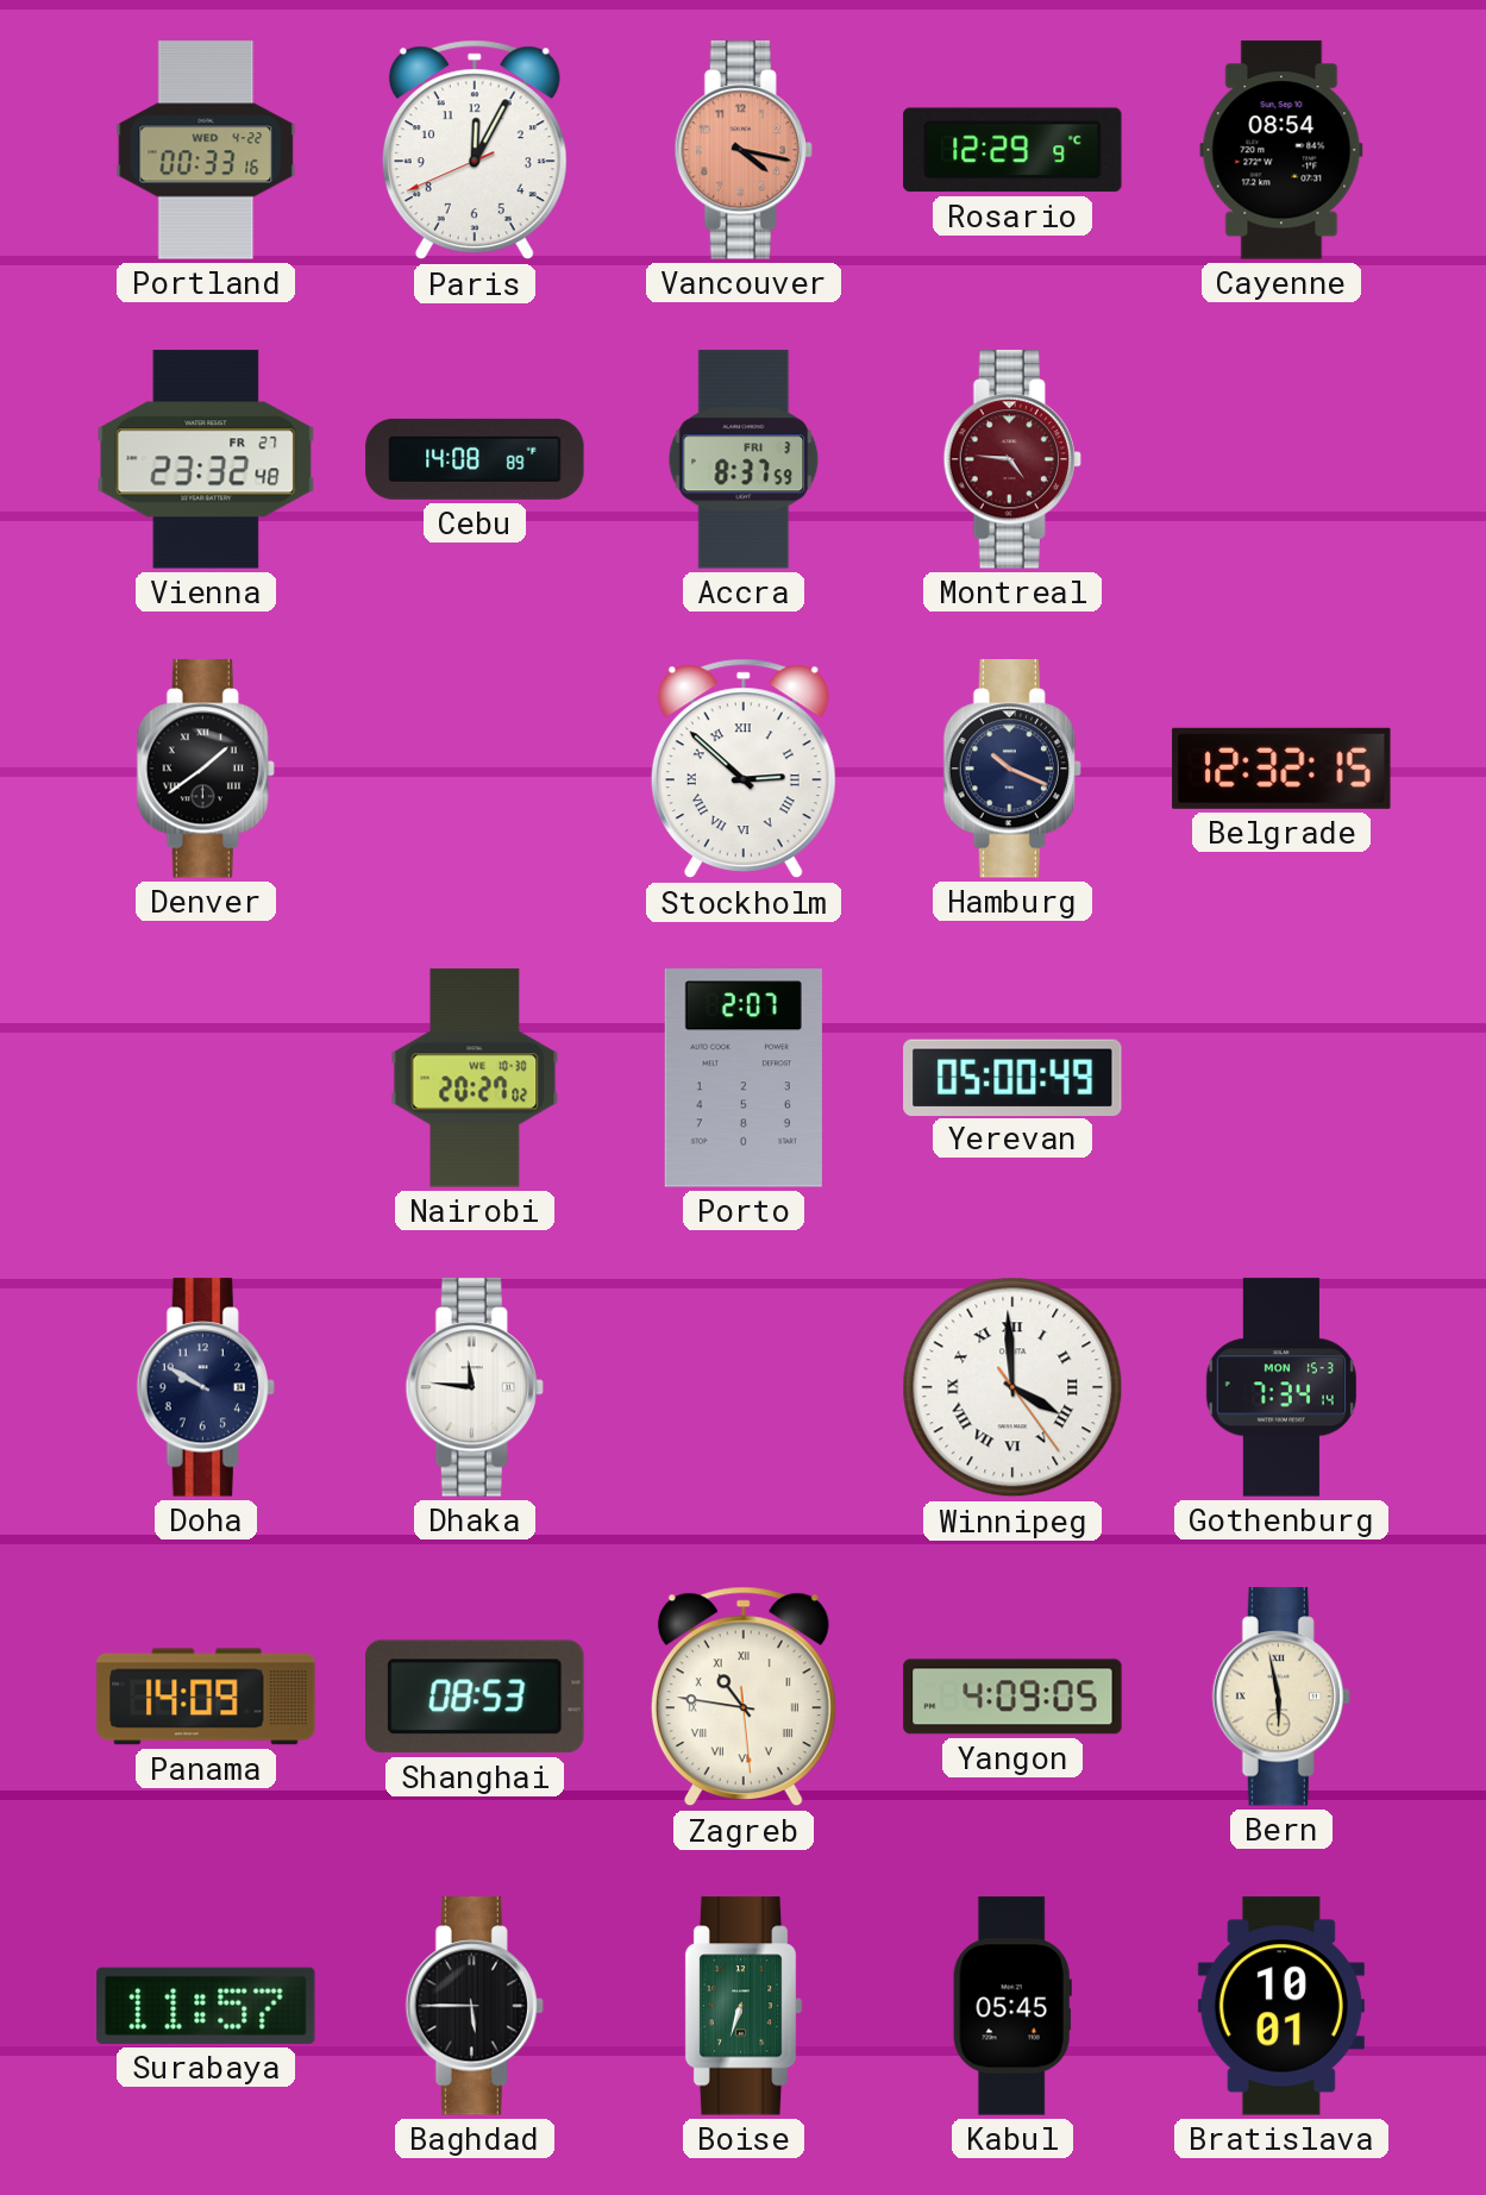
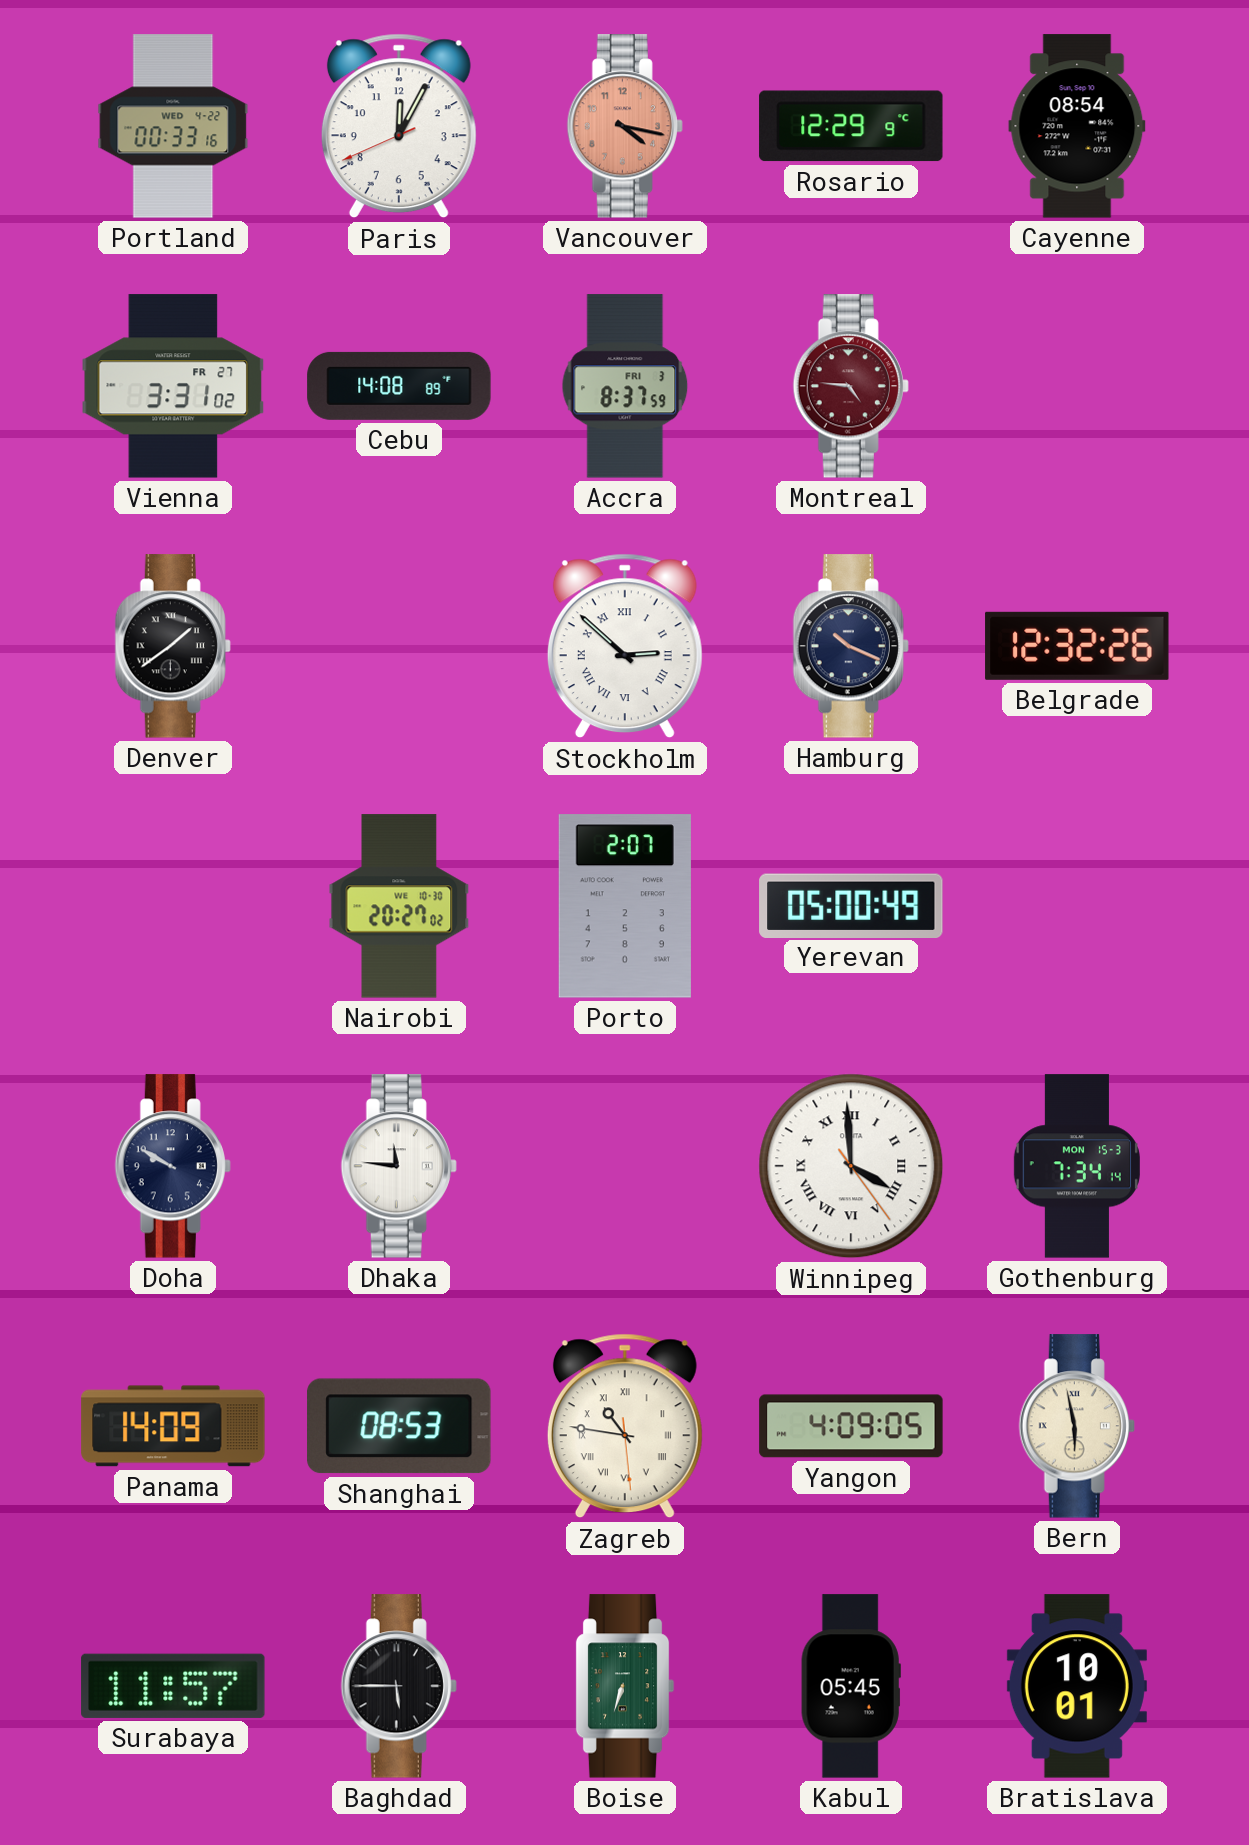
Vienna: 23:32 -> 3:31
Belgrade: 12:32:15 -> 12:32:26
